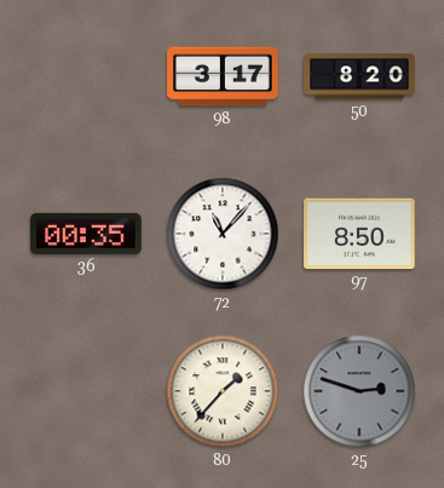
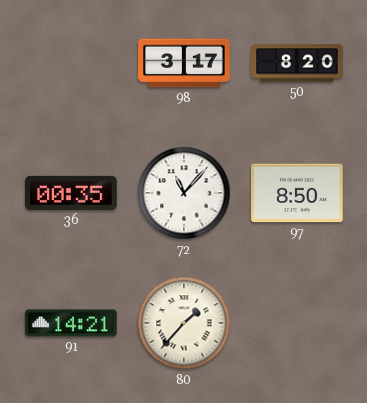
91: none -> 14:21
25: 2:48 -> none
